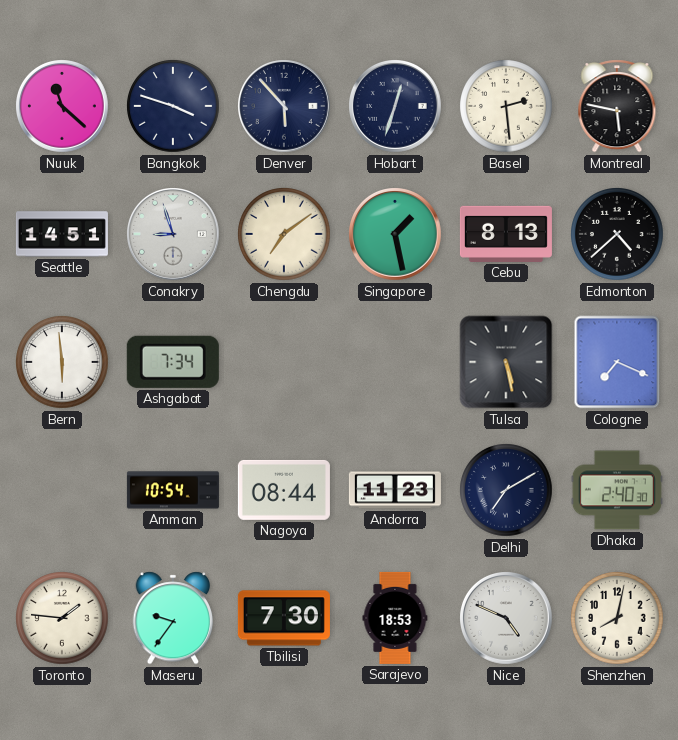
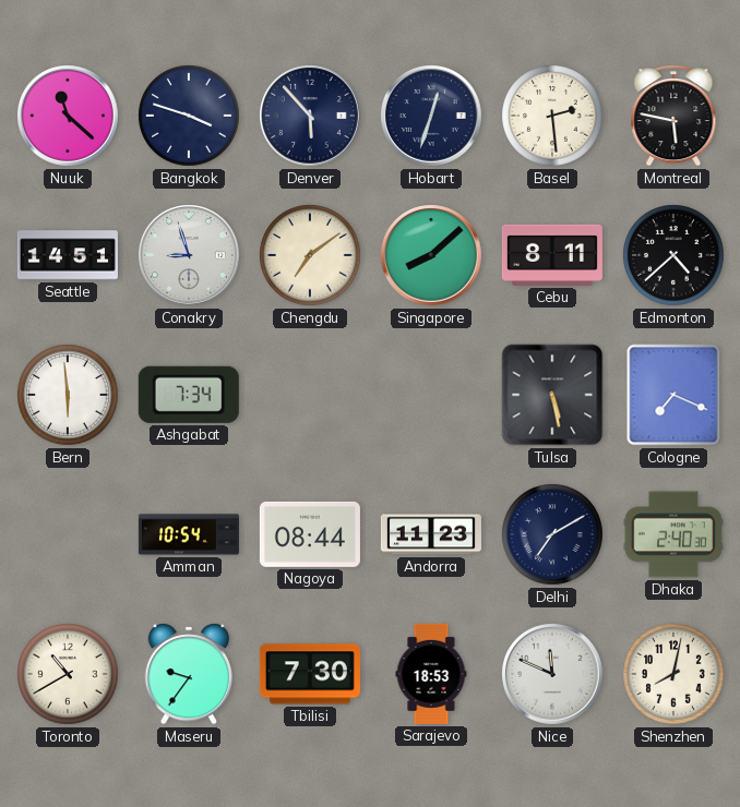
Singapore: 1:28 -> 8:08
Cebu: 8:13 -> 8:11
Toronto: 1:46 -> 10:40
Nice: 4:49 -> 11:49
